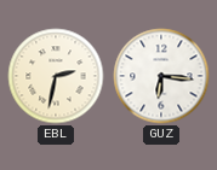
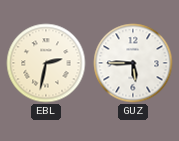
GUZ: 6:16 -> 5:45
